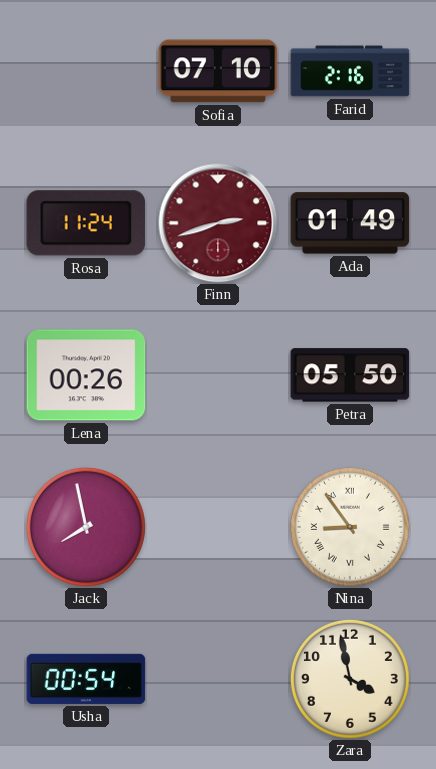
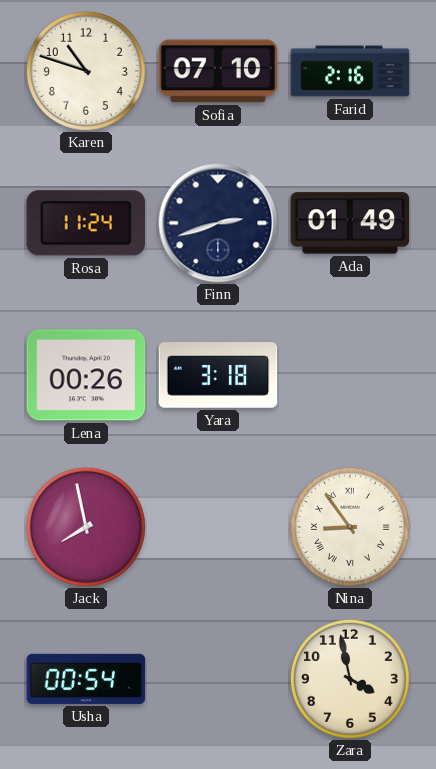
Karen: none -> 10:48
Finn dial: burgundy -> navy
Yara: none -> 3:18
Petra: 05:50 -> none
